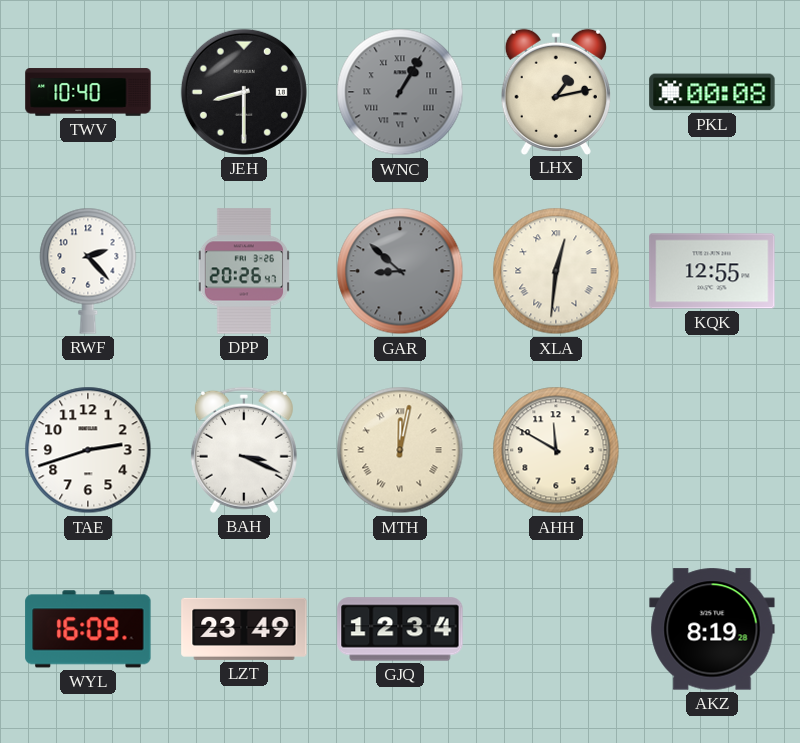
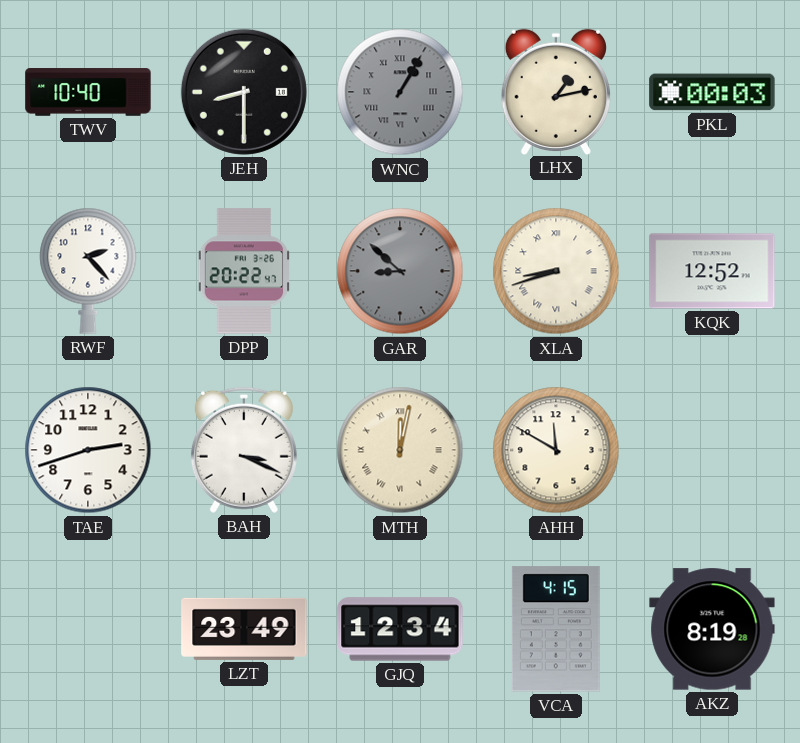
PKL: 00:08 -> 00:03
DPP: 20:26 -> 20:22
XLA: 12:31 -> 8:42
KQK: 12:55 -> 12:52
WYL: 16:09 -> none
VCA: none -> 4:15
